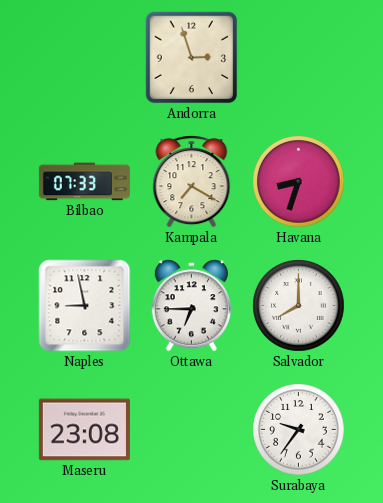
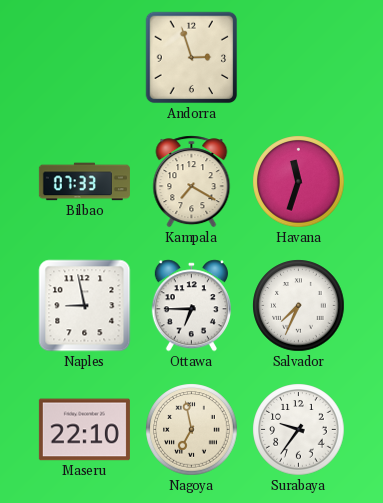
Havana: 8:33 -> 11:33
Salvador: 8:00 -> 7:34
Maseru: 23:08 -> 22:10
Nagoya: none -> 6:58
